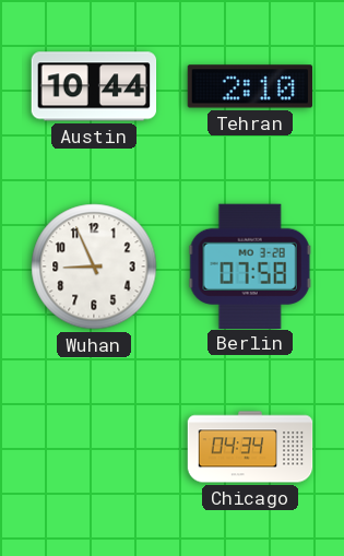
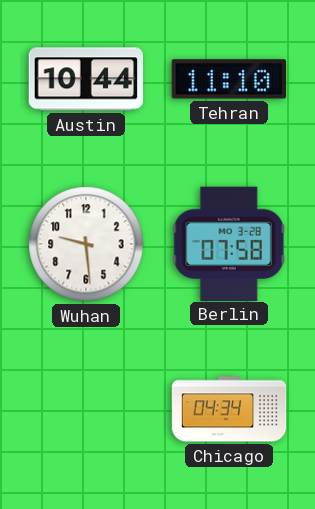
Tehran: 2:10 -> 11:10
Wuhan: 8:56 -> 9:29
